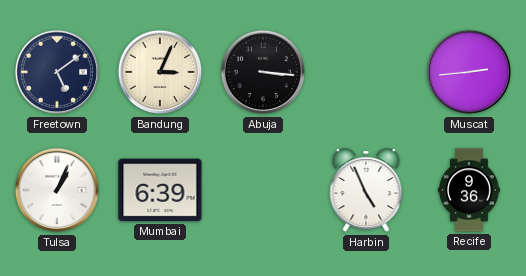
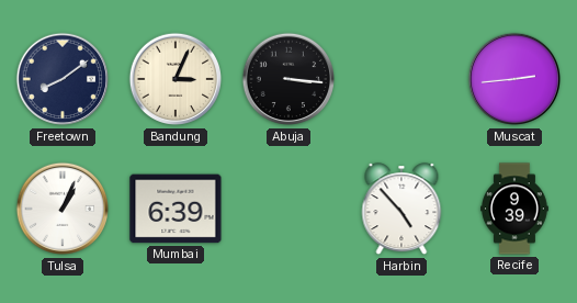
Freetown: 5:09 -> 8:09
Harbin: 4:56 -> 4:53
Recife: 9:36 -> 9:39
